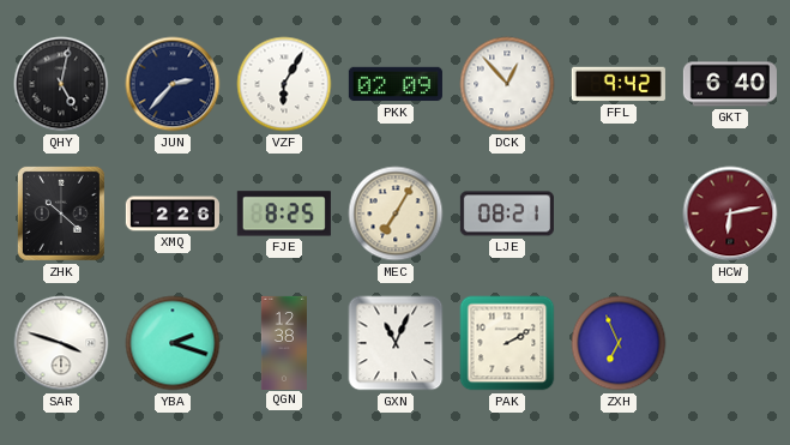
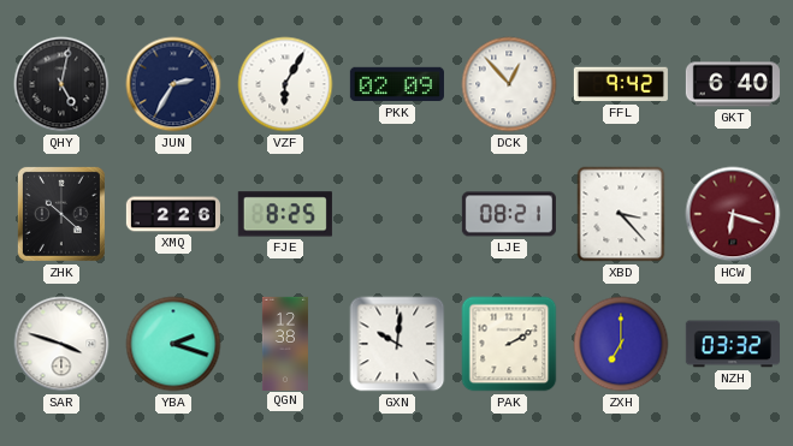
JUN: 2:37 -> 2:35
MEC: 7:05 -> none
XBD: none -> 3:23
HCW: 6:13 -> 6:18
GXN: 11:04 -> 10:01
ZXH: 6:56 -> 7:00
NZH: none -> 03:32
